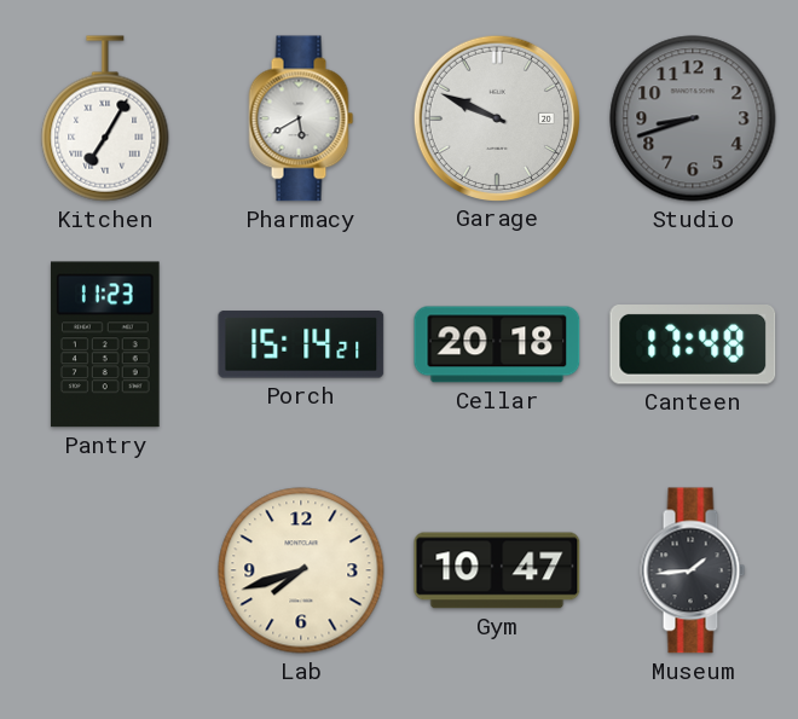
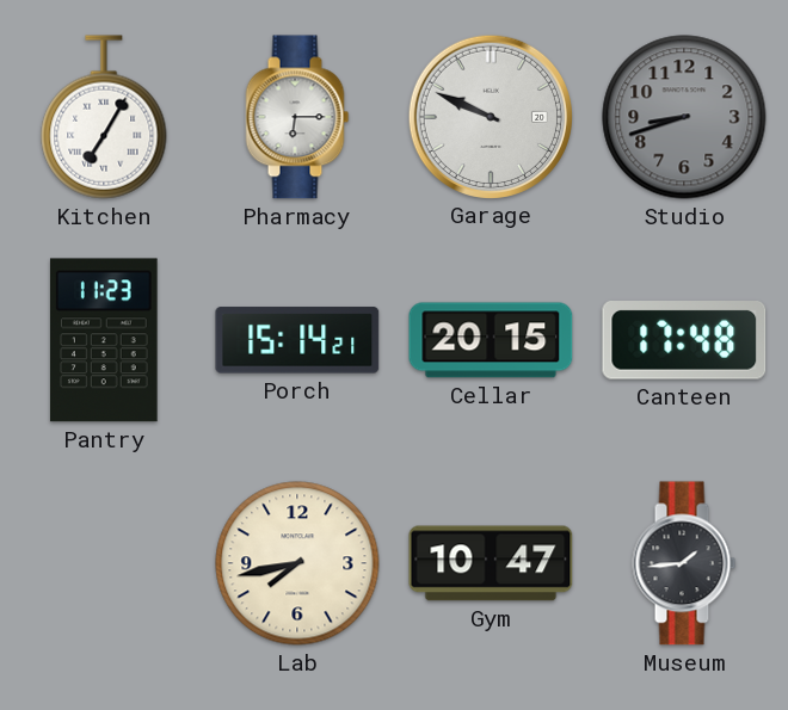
Pharmacy: 5:40 -> 6:15
Cellar: 20:18 -> 20:15
Lab: 7:42 -> 7:43
